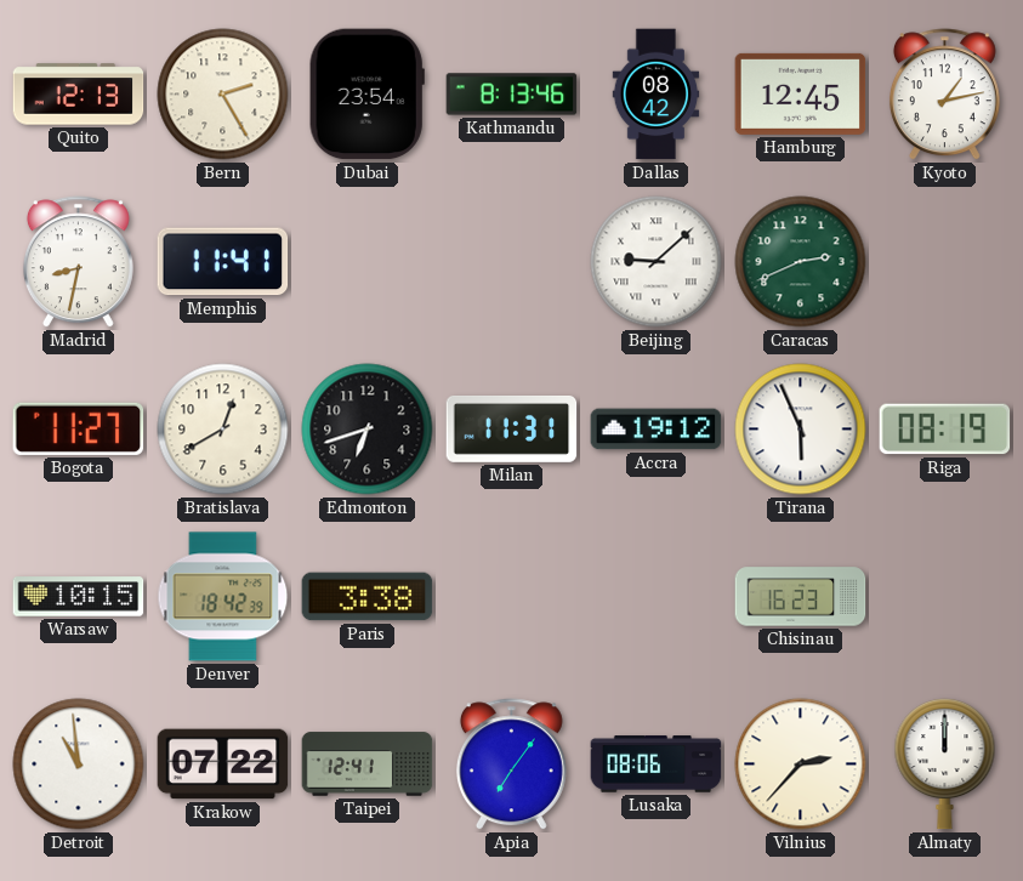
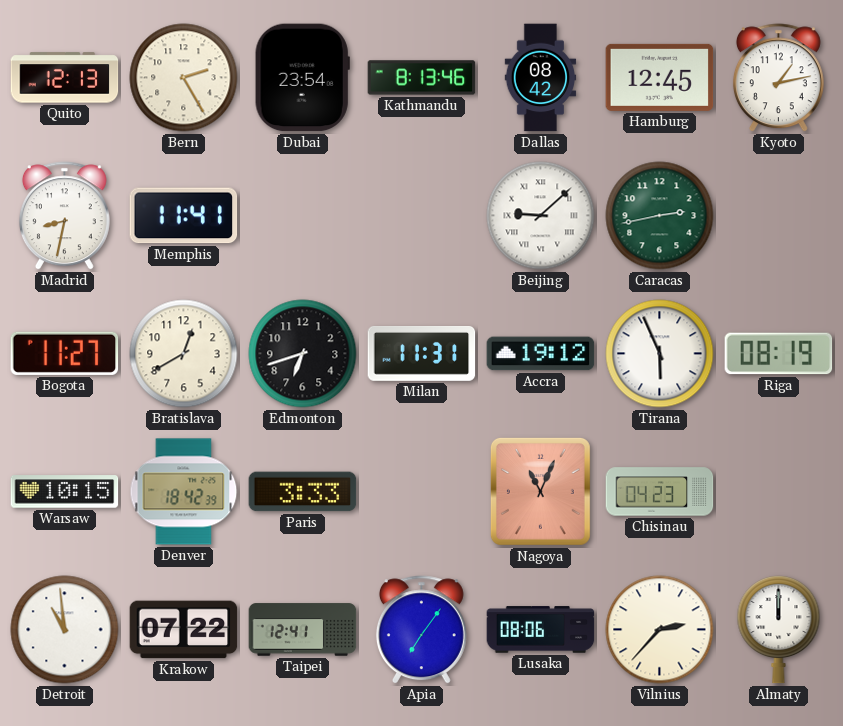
Caracas: 2:41 -> 2:43
Paris: 3:38 -> 3:33
Nagoya: none -> 11:04
Chisinau: 16:23 -> 04:23
